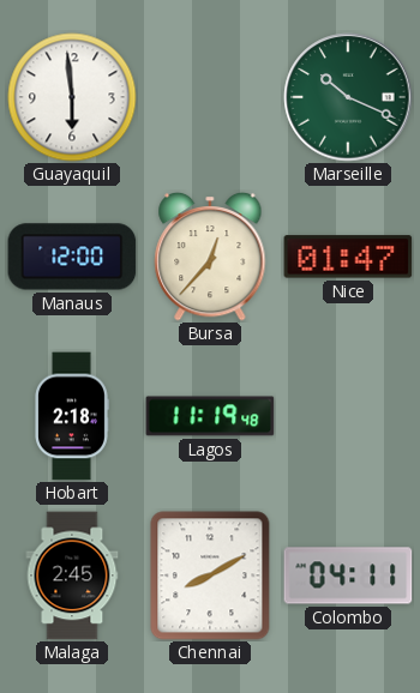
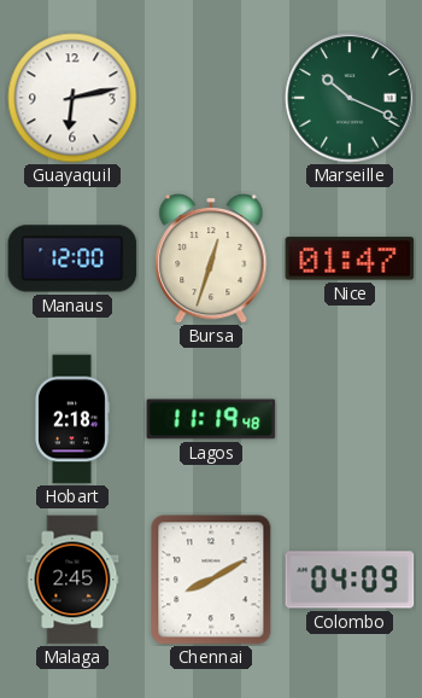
Guayaquil: 5:59 -> 6:13
Bursa: 12:37 -> 12:33
Colombo: 04:11 -> 04:09
